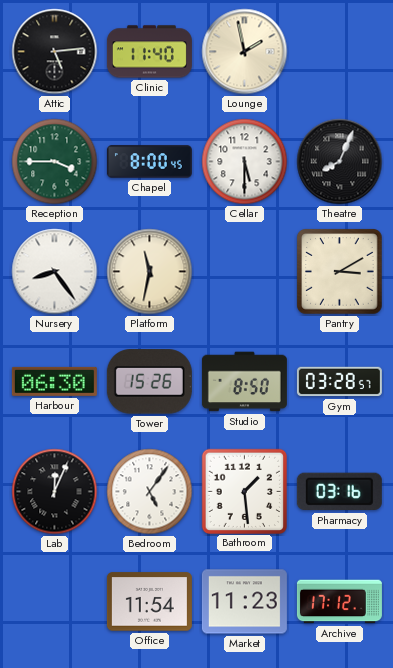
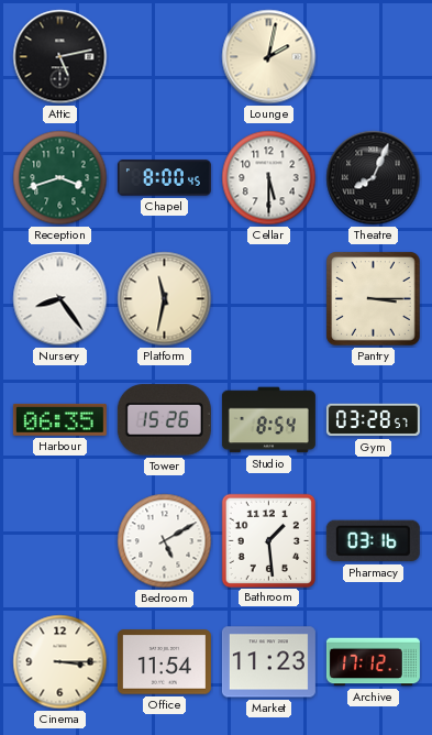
Attic: 5:14 -> 5:13
Clinic: 11:40 -> none
Lounge: 1:58 -> 2:02
Reception: 3:45 -> 3:42
Pantry: 3:10 -> 3:15
Harbour: 06:30 -> 06:35
Studio: 8:50 -> 8:54
Lab: 12:04 -> none
Bedroom: 5:06 -> 5:10
Cinema: none -> 3:15
